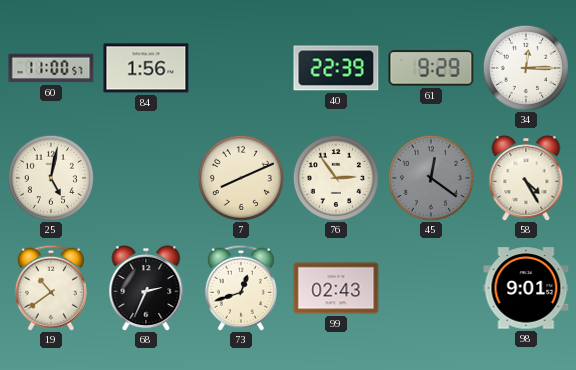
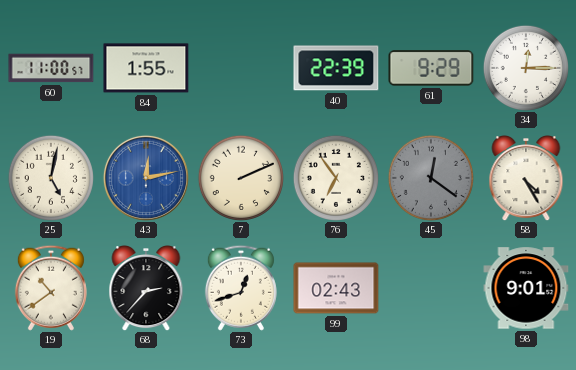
84: 1:56 -> 1:55
43: none -> 12:13
7: 8:11 -> 2:11
76: 2:54 -> 6:54
68: 2:34 -> 2:37
